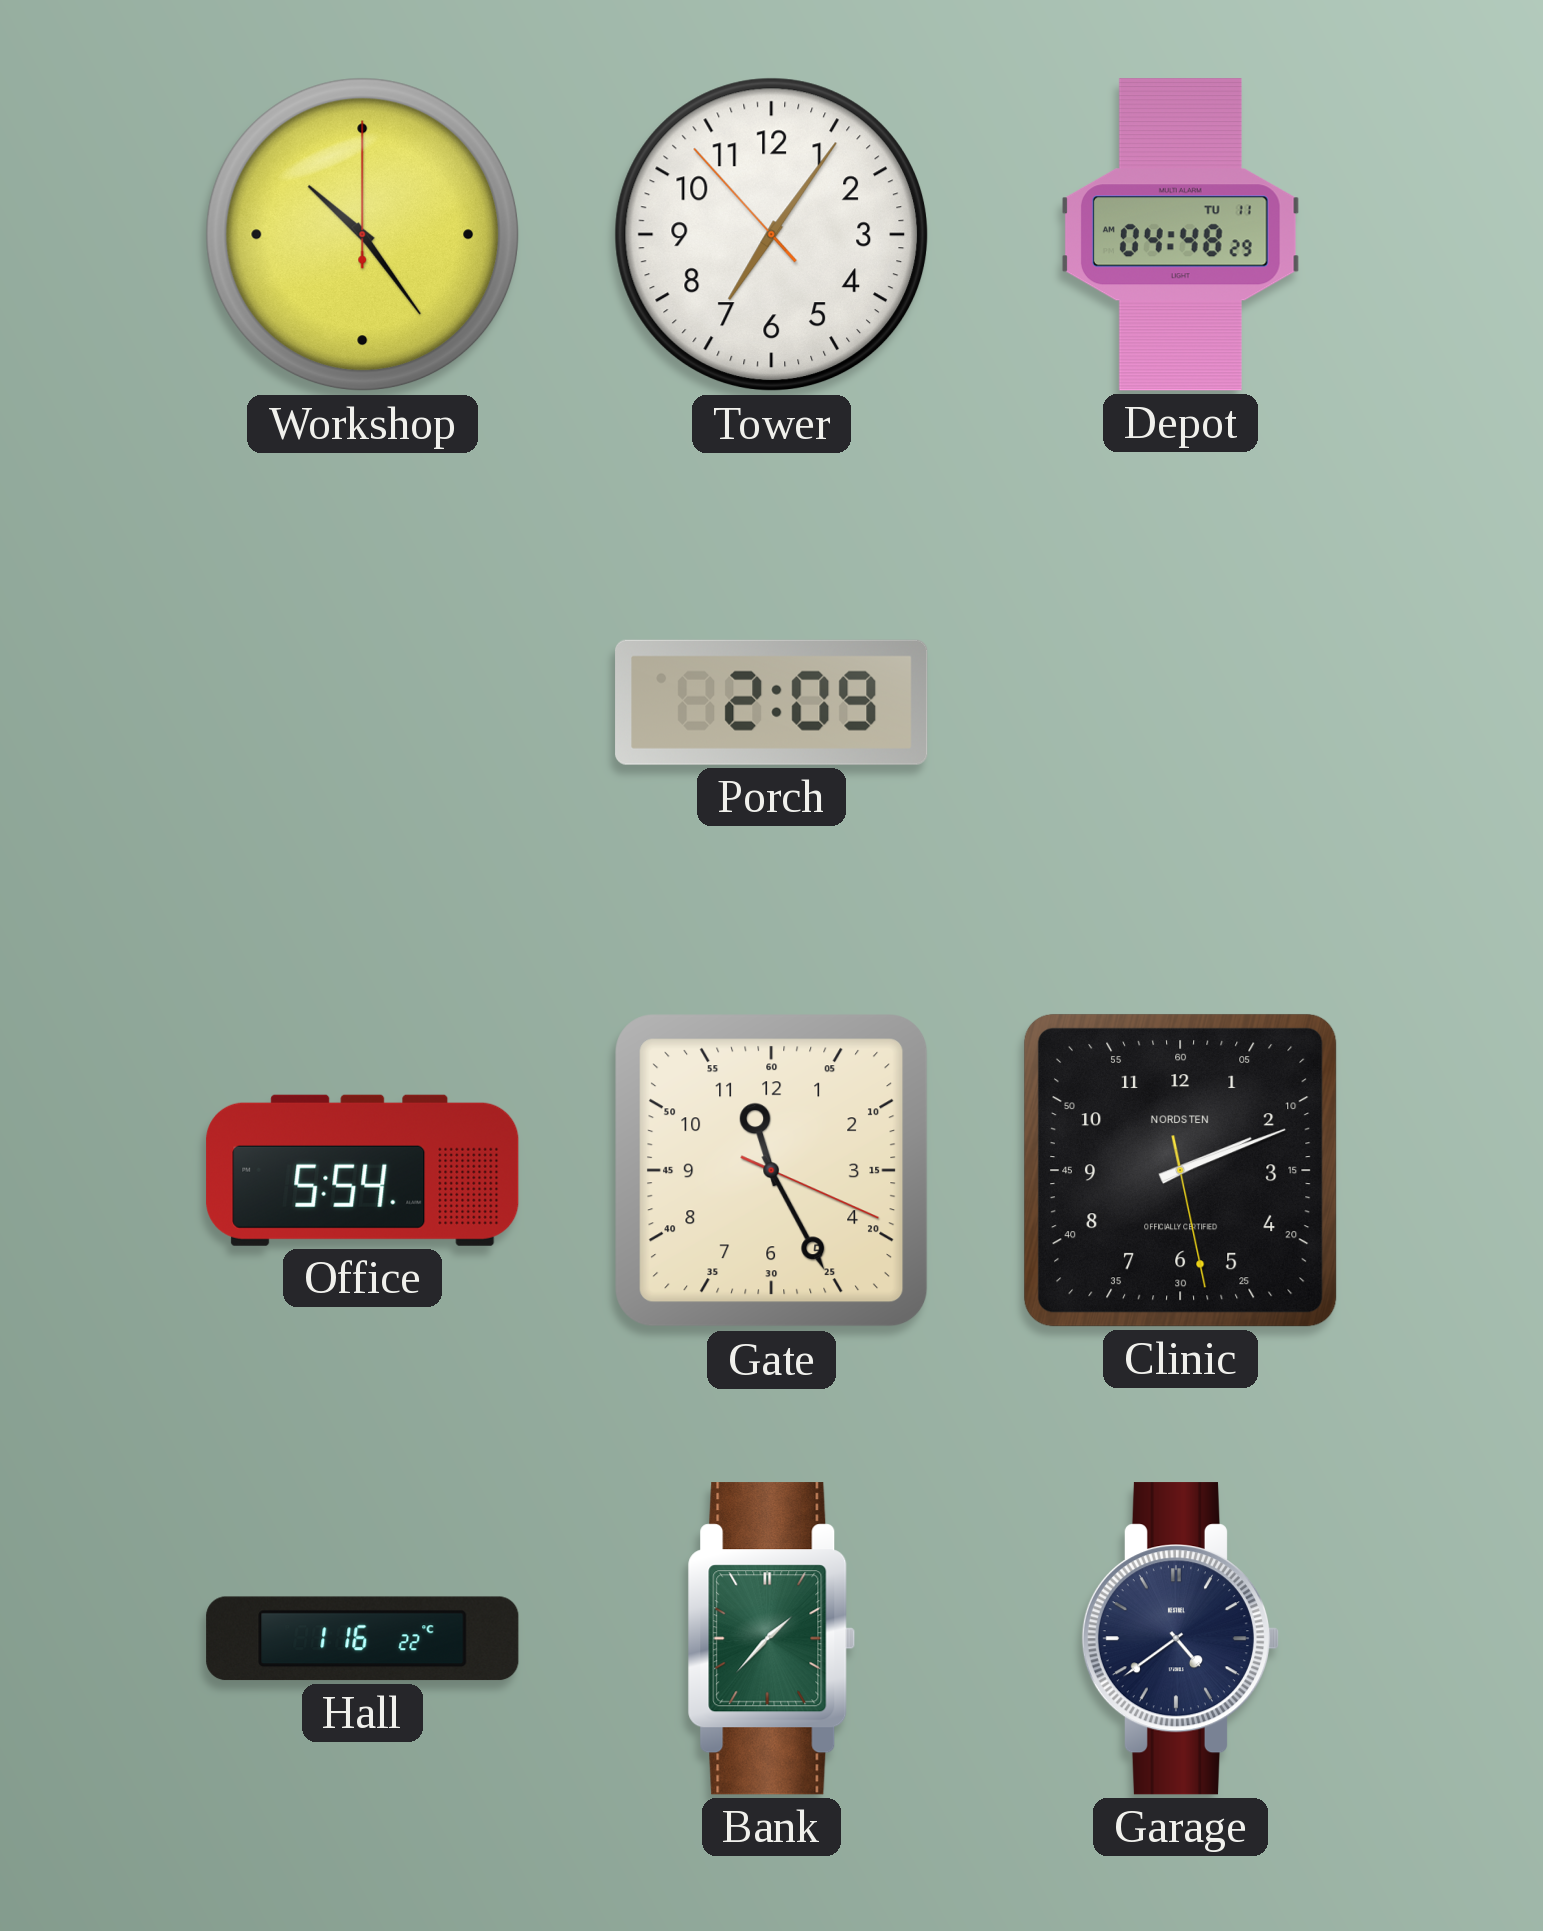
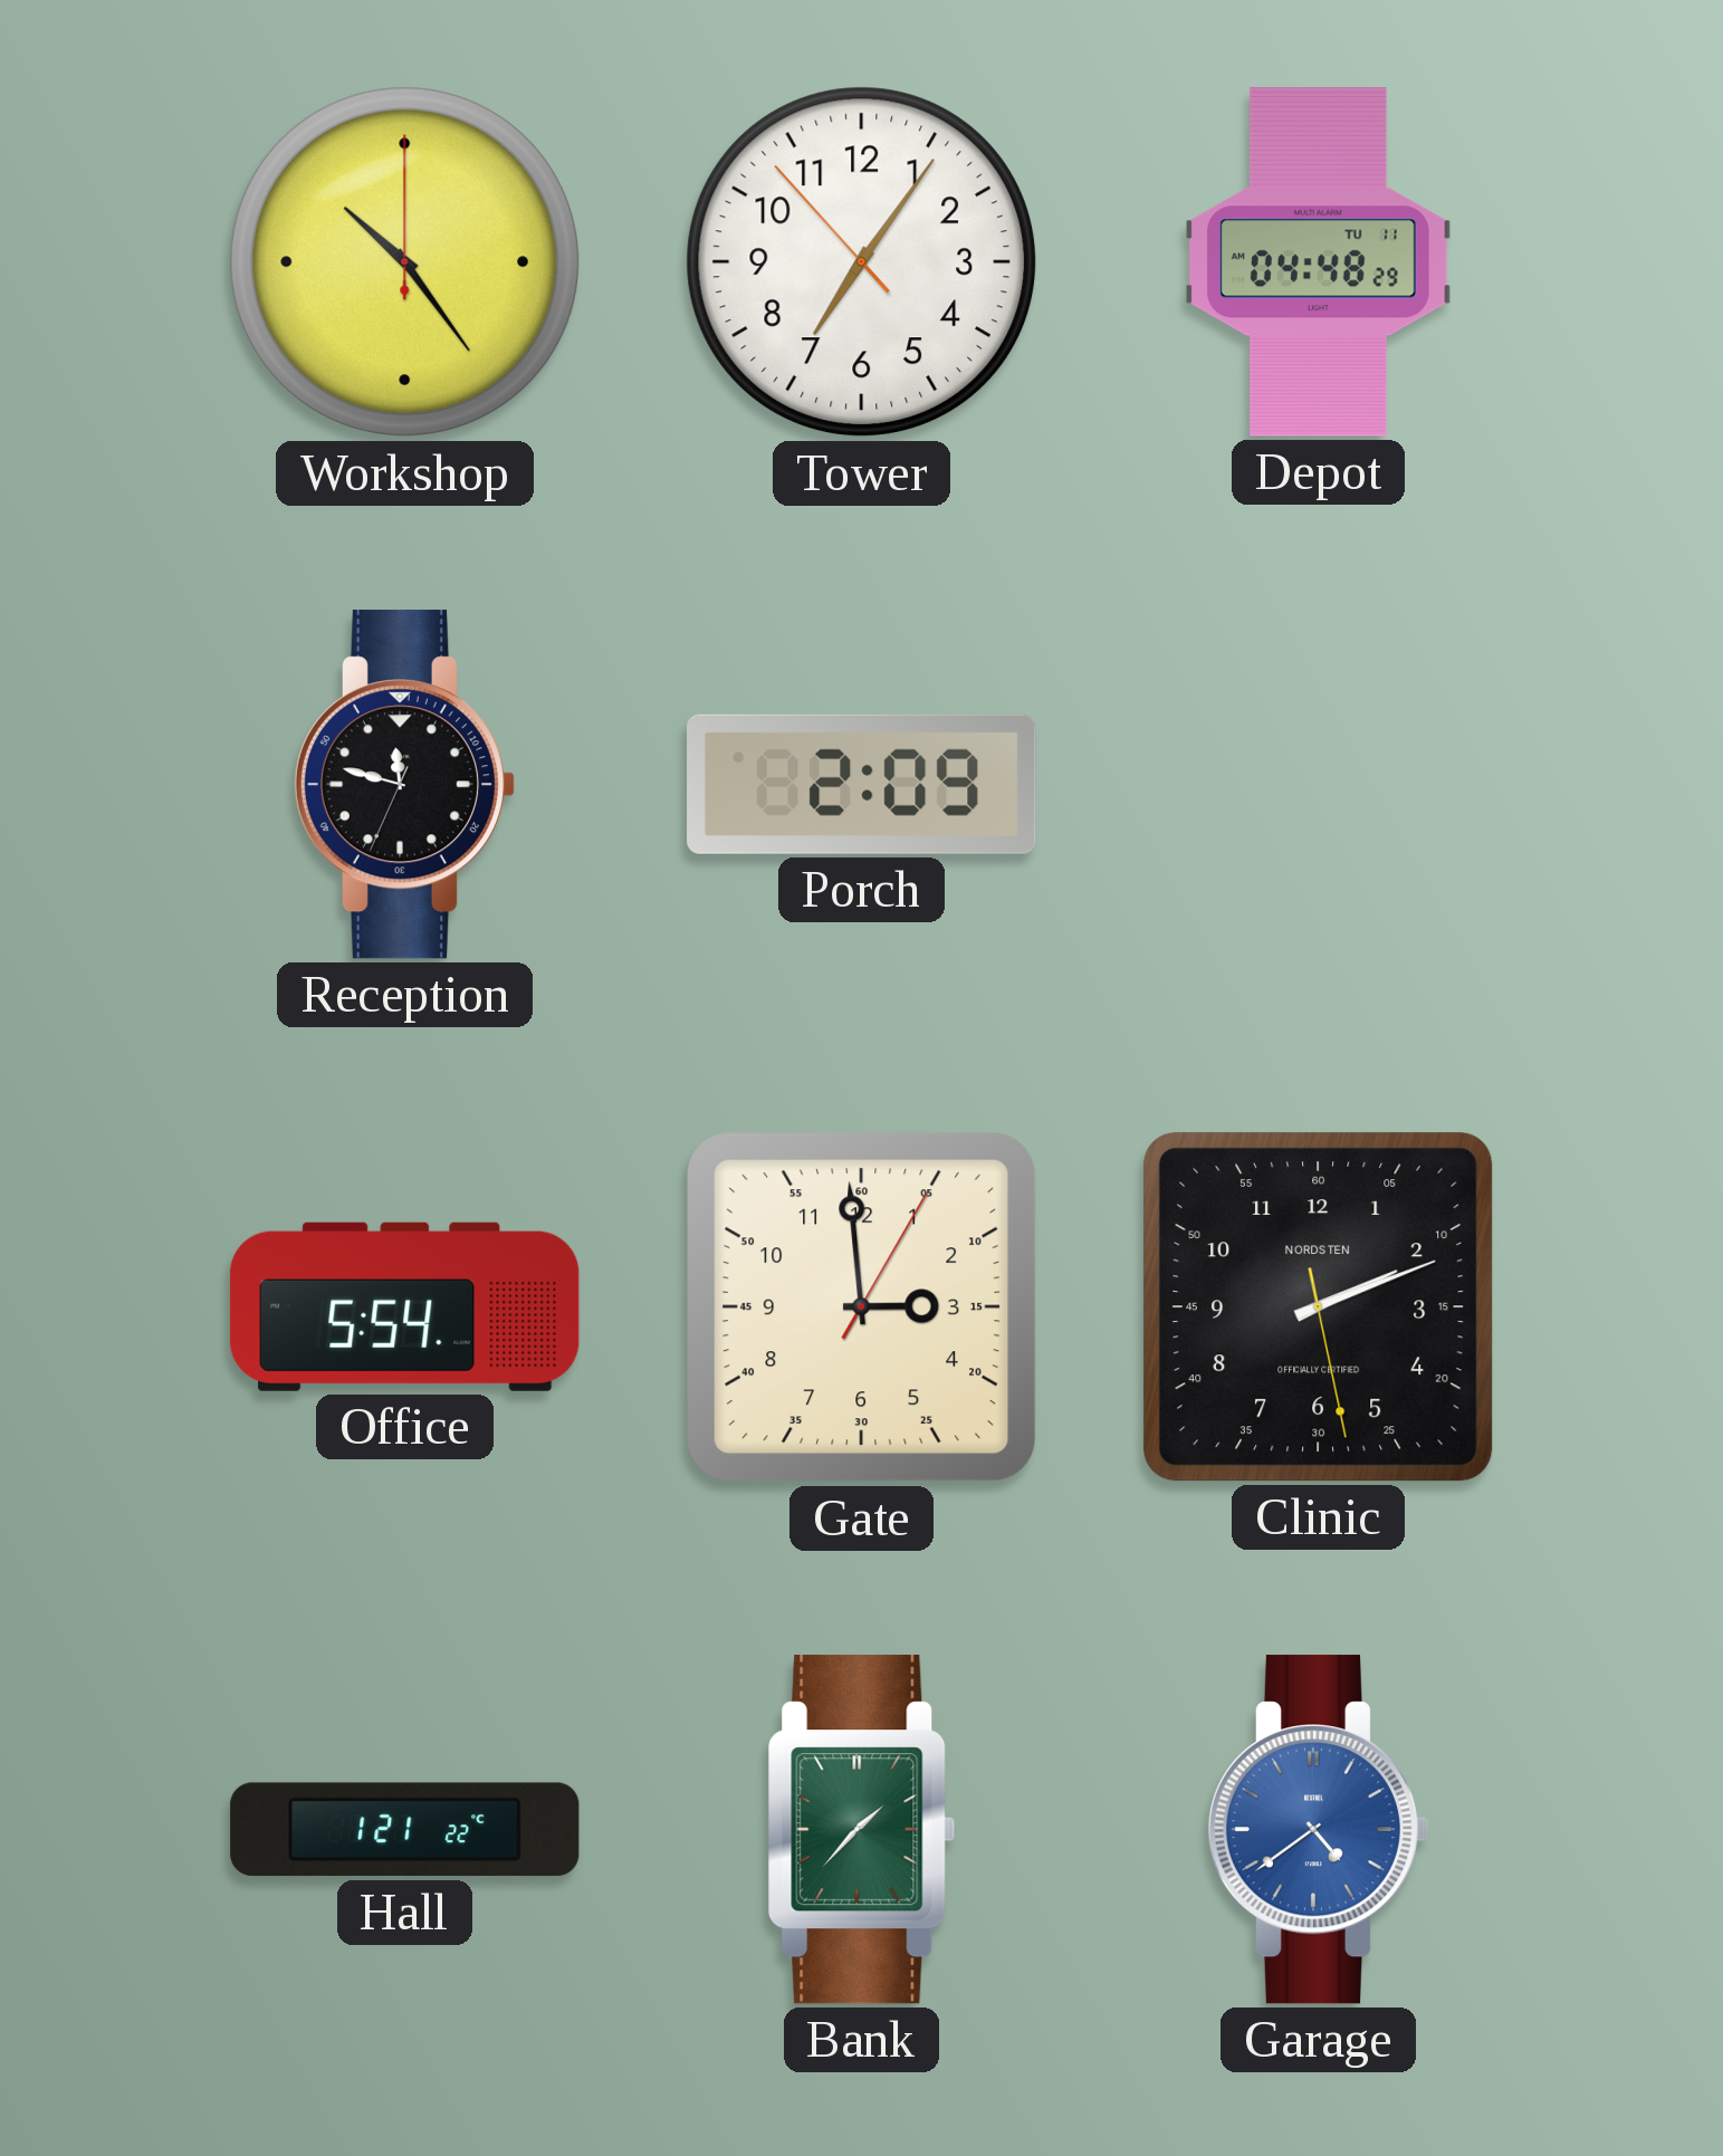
Reception: none -> 11:47
Gate: 11:25 -> 2:59
Hall: 1:16 -> 1:21
Garage dial: navy -> blue
